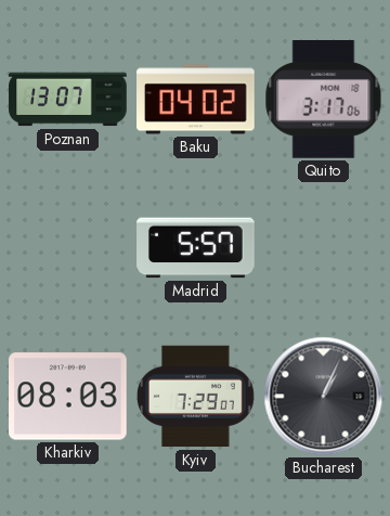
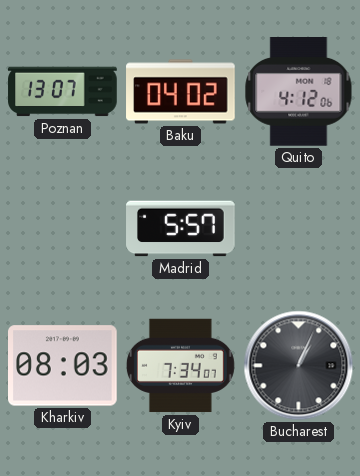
Quito: 3:17 -> 4:12
Kyiv: 7:29 -> 7:34
